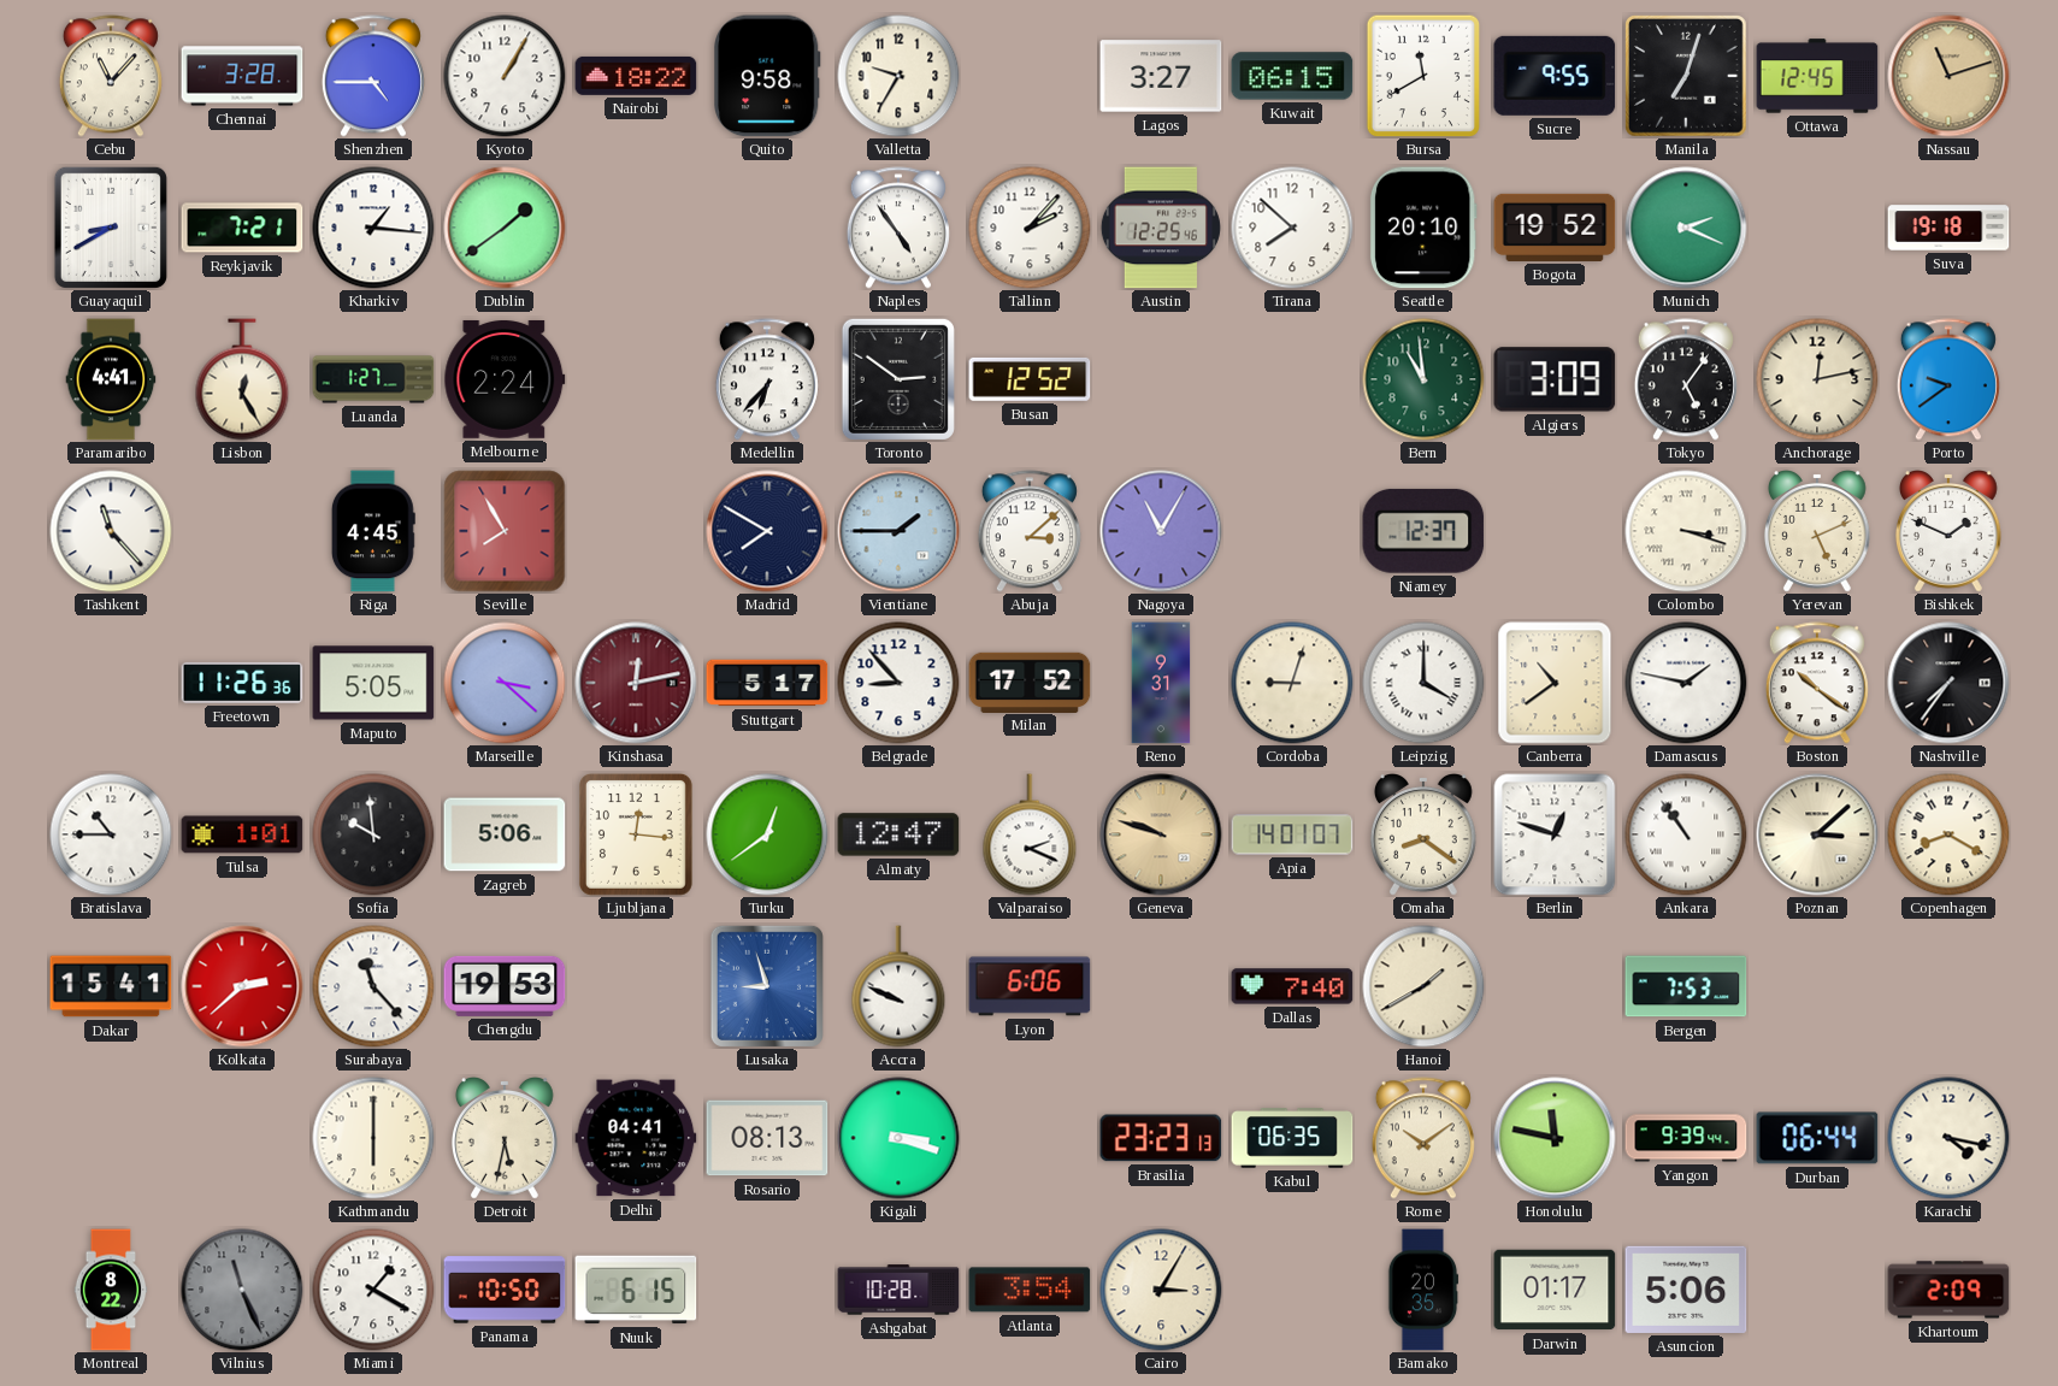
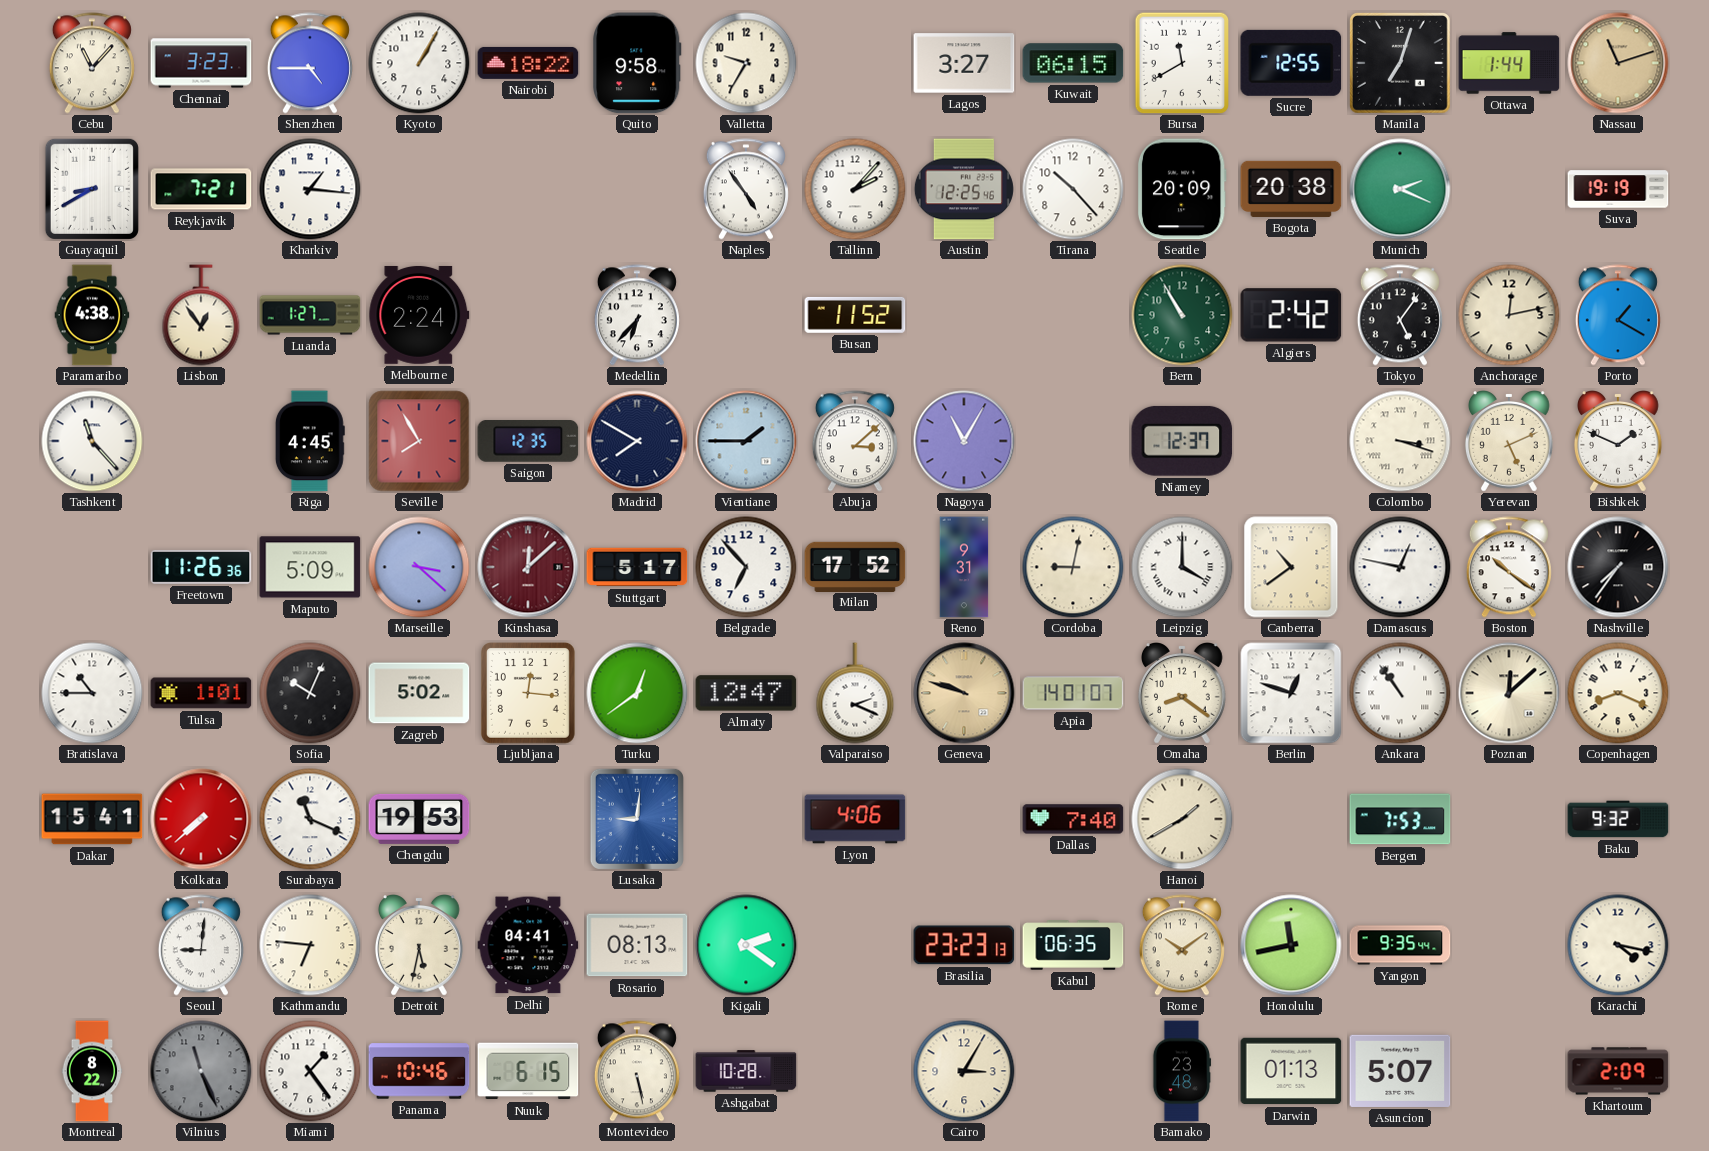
Chennai: 3:28 -> 3:23
Sucre: 9:55 -> 12:55
Ottawa: 12:45 -> 1:44
Dublin: 1:39 -> none
Tirana: 7:52 -> 10:23
Seattle: 20:10 -> 20:09
Bogota: 19:52 -> 20:38
Suva: 19:18 -> 19:19
Paramaribo: 4:41 -> 4:38
Lisbon: 12:25 -> 12:54
Toronto: 2:51 -> none
Busan: 12:52 -> 11:52
Bern: 10:59 -> 10:55
Algiers: 3:09 -> 2:42
Porto: 9:39 -> 1:20
Saigon: none -> 12:35
Maputo: 5:05 -> 5:09
Kinshasa: 12:13 -> 12:08
Belgrade: 8:53 -> 6:53
Cordoba: 9:03 -> 9:02
Damascus: 1:47 -> 12:47
Sofia: 9:59 -> 10:04
Zagreb: 5:06 -> 5:02
Poznan: 3:08 -> 12:08
Copenhagen: 8:20 -> 8:19
Kolkata: 2:38 -> 7:38
Surabaya: 11:23 -> 11:19
Lusaka: 8:57 -> 9:01
Accra: 9:49 -> none
Lyon: 6:06 -> 4:06
Baku: none -> 9:32
Seoul: none -> 9:01
Kathmandu: 6:00 -> 6:46
Kigali: 3:18 -> 2:21
Honolulu: 11:47 -> 11:43
Yangon: 9:39 -> 9:35
Durban: 06:44 -> none
Miami: 1:20 -> 1:24
Panama: 10:50 -> 10:46
Montevideo: none -> 5:28
Atlanta: 3:54 -> none
Bamako: 20:35 -> 23:48
Darwin: 01:17 -> 01:13
Asuncion: 5:06 -> 5:07
